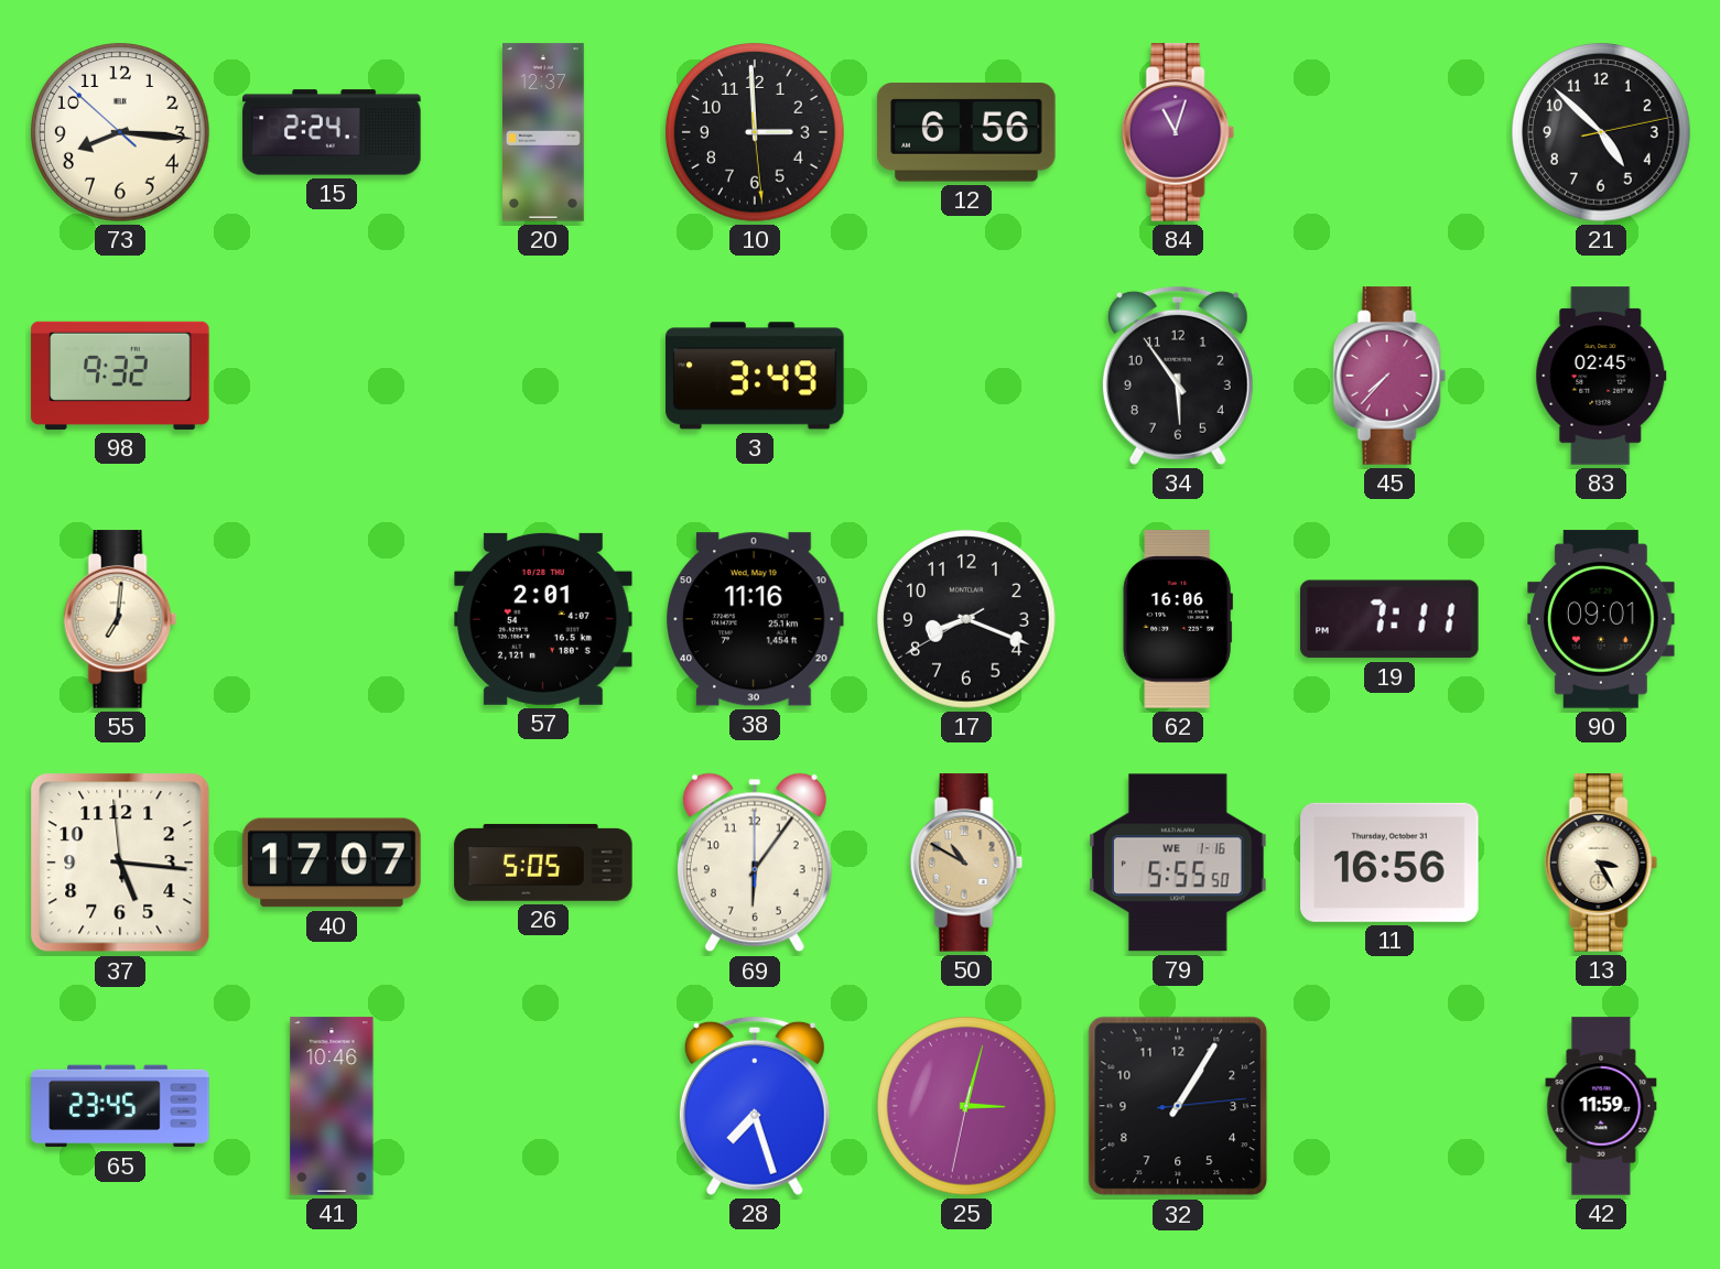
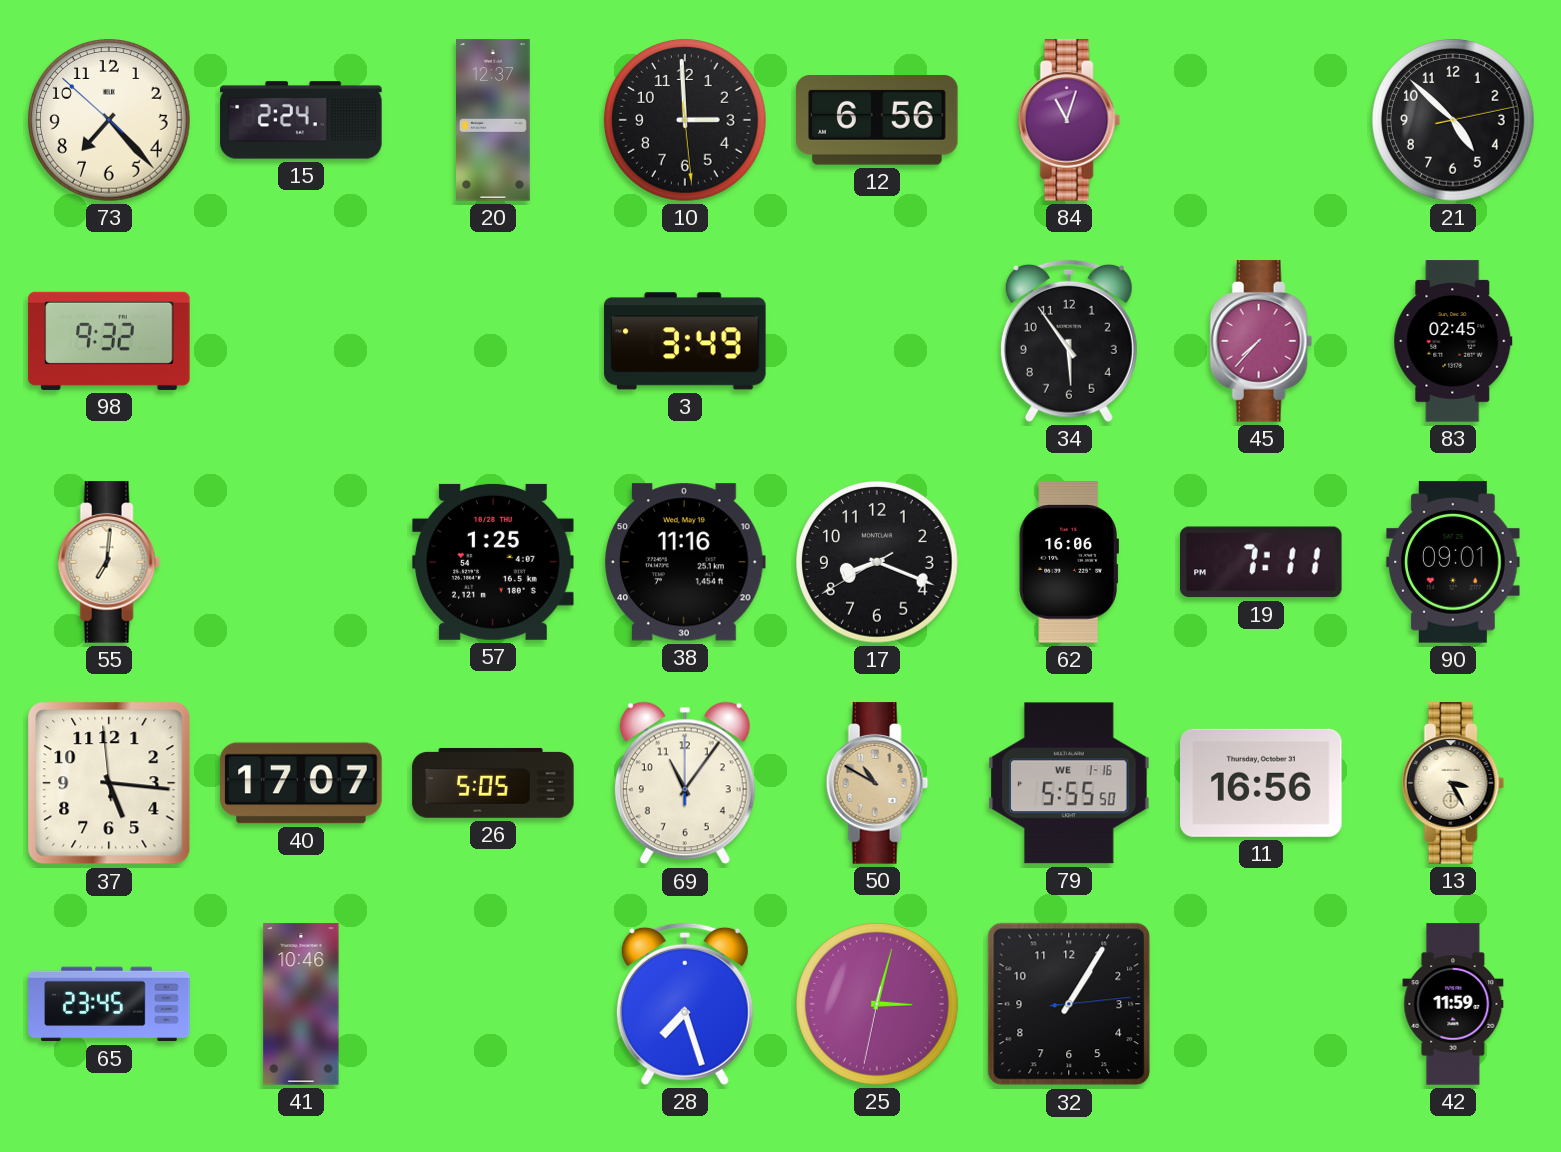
73: 8:15 -> 7:22
57: 2:01 -> 1:25
69: 6:06 -> 11:06
